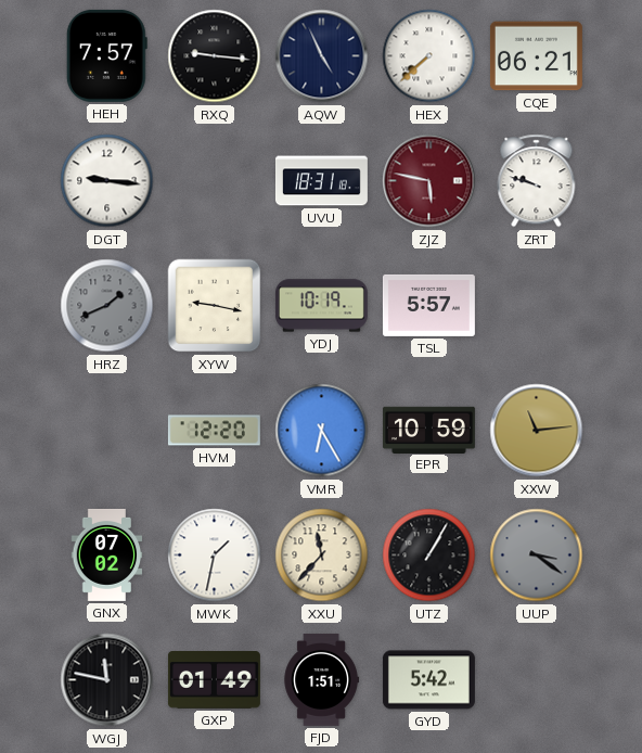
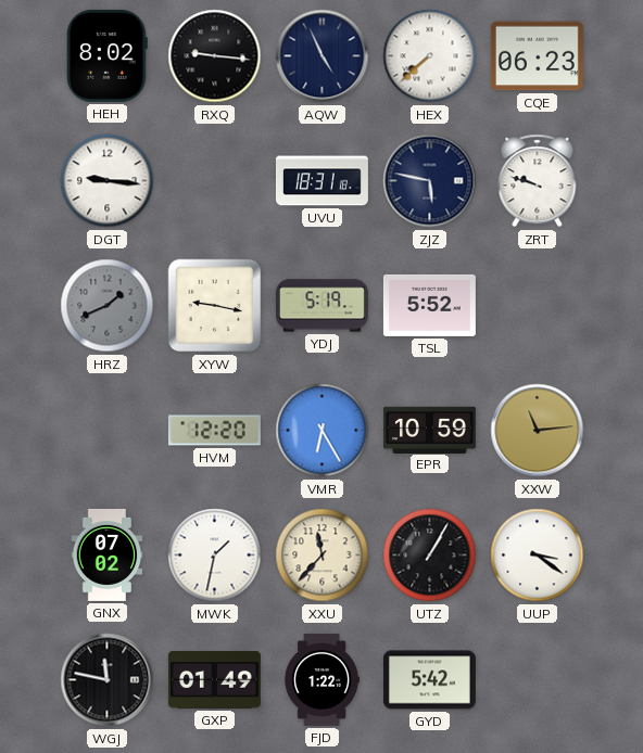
HEH: 7:57 -> 8:02
CQE: 06:21 -> 06:23
ZJZ dial: burgundy -> navy
YDJ: 10:19 -> 5:19
TSL: 5:57 -> 5:52
UUP dial: grey -> white
FJD: 1:51 -> 1:22
